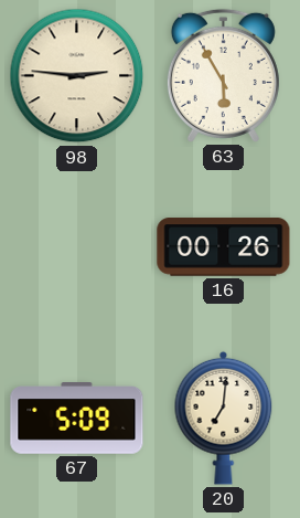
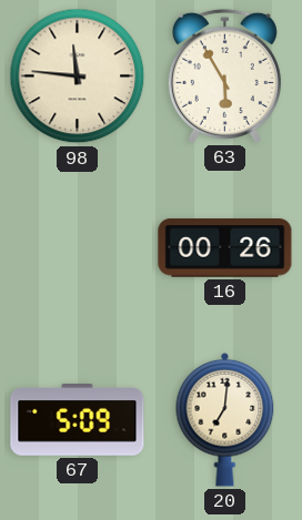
98: 2:46 -> 11:46
